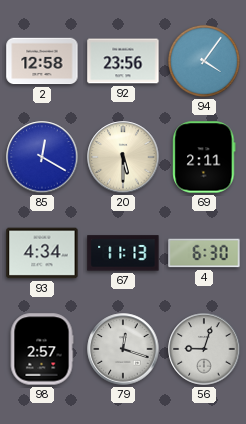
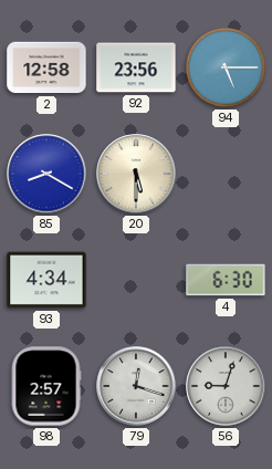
94: 4:06 -> 5:15
85: 12:20 -> 8:20
69: 2:11 -> none
67: 11:13 -> none
